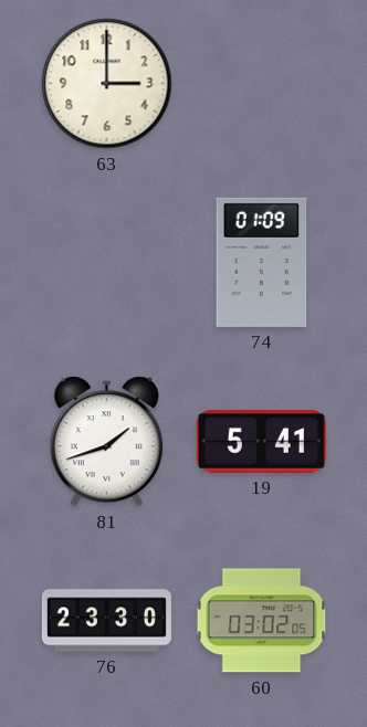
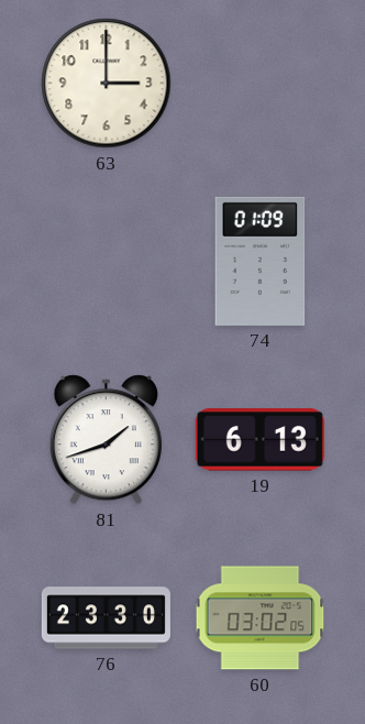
19: 5:41 -> 6:13
